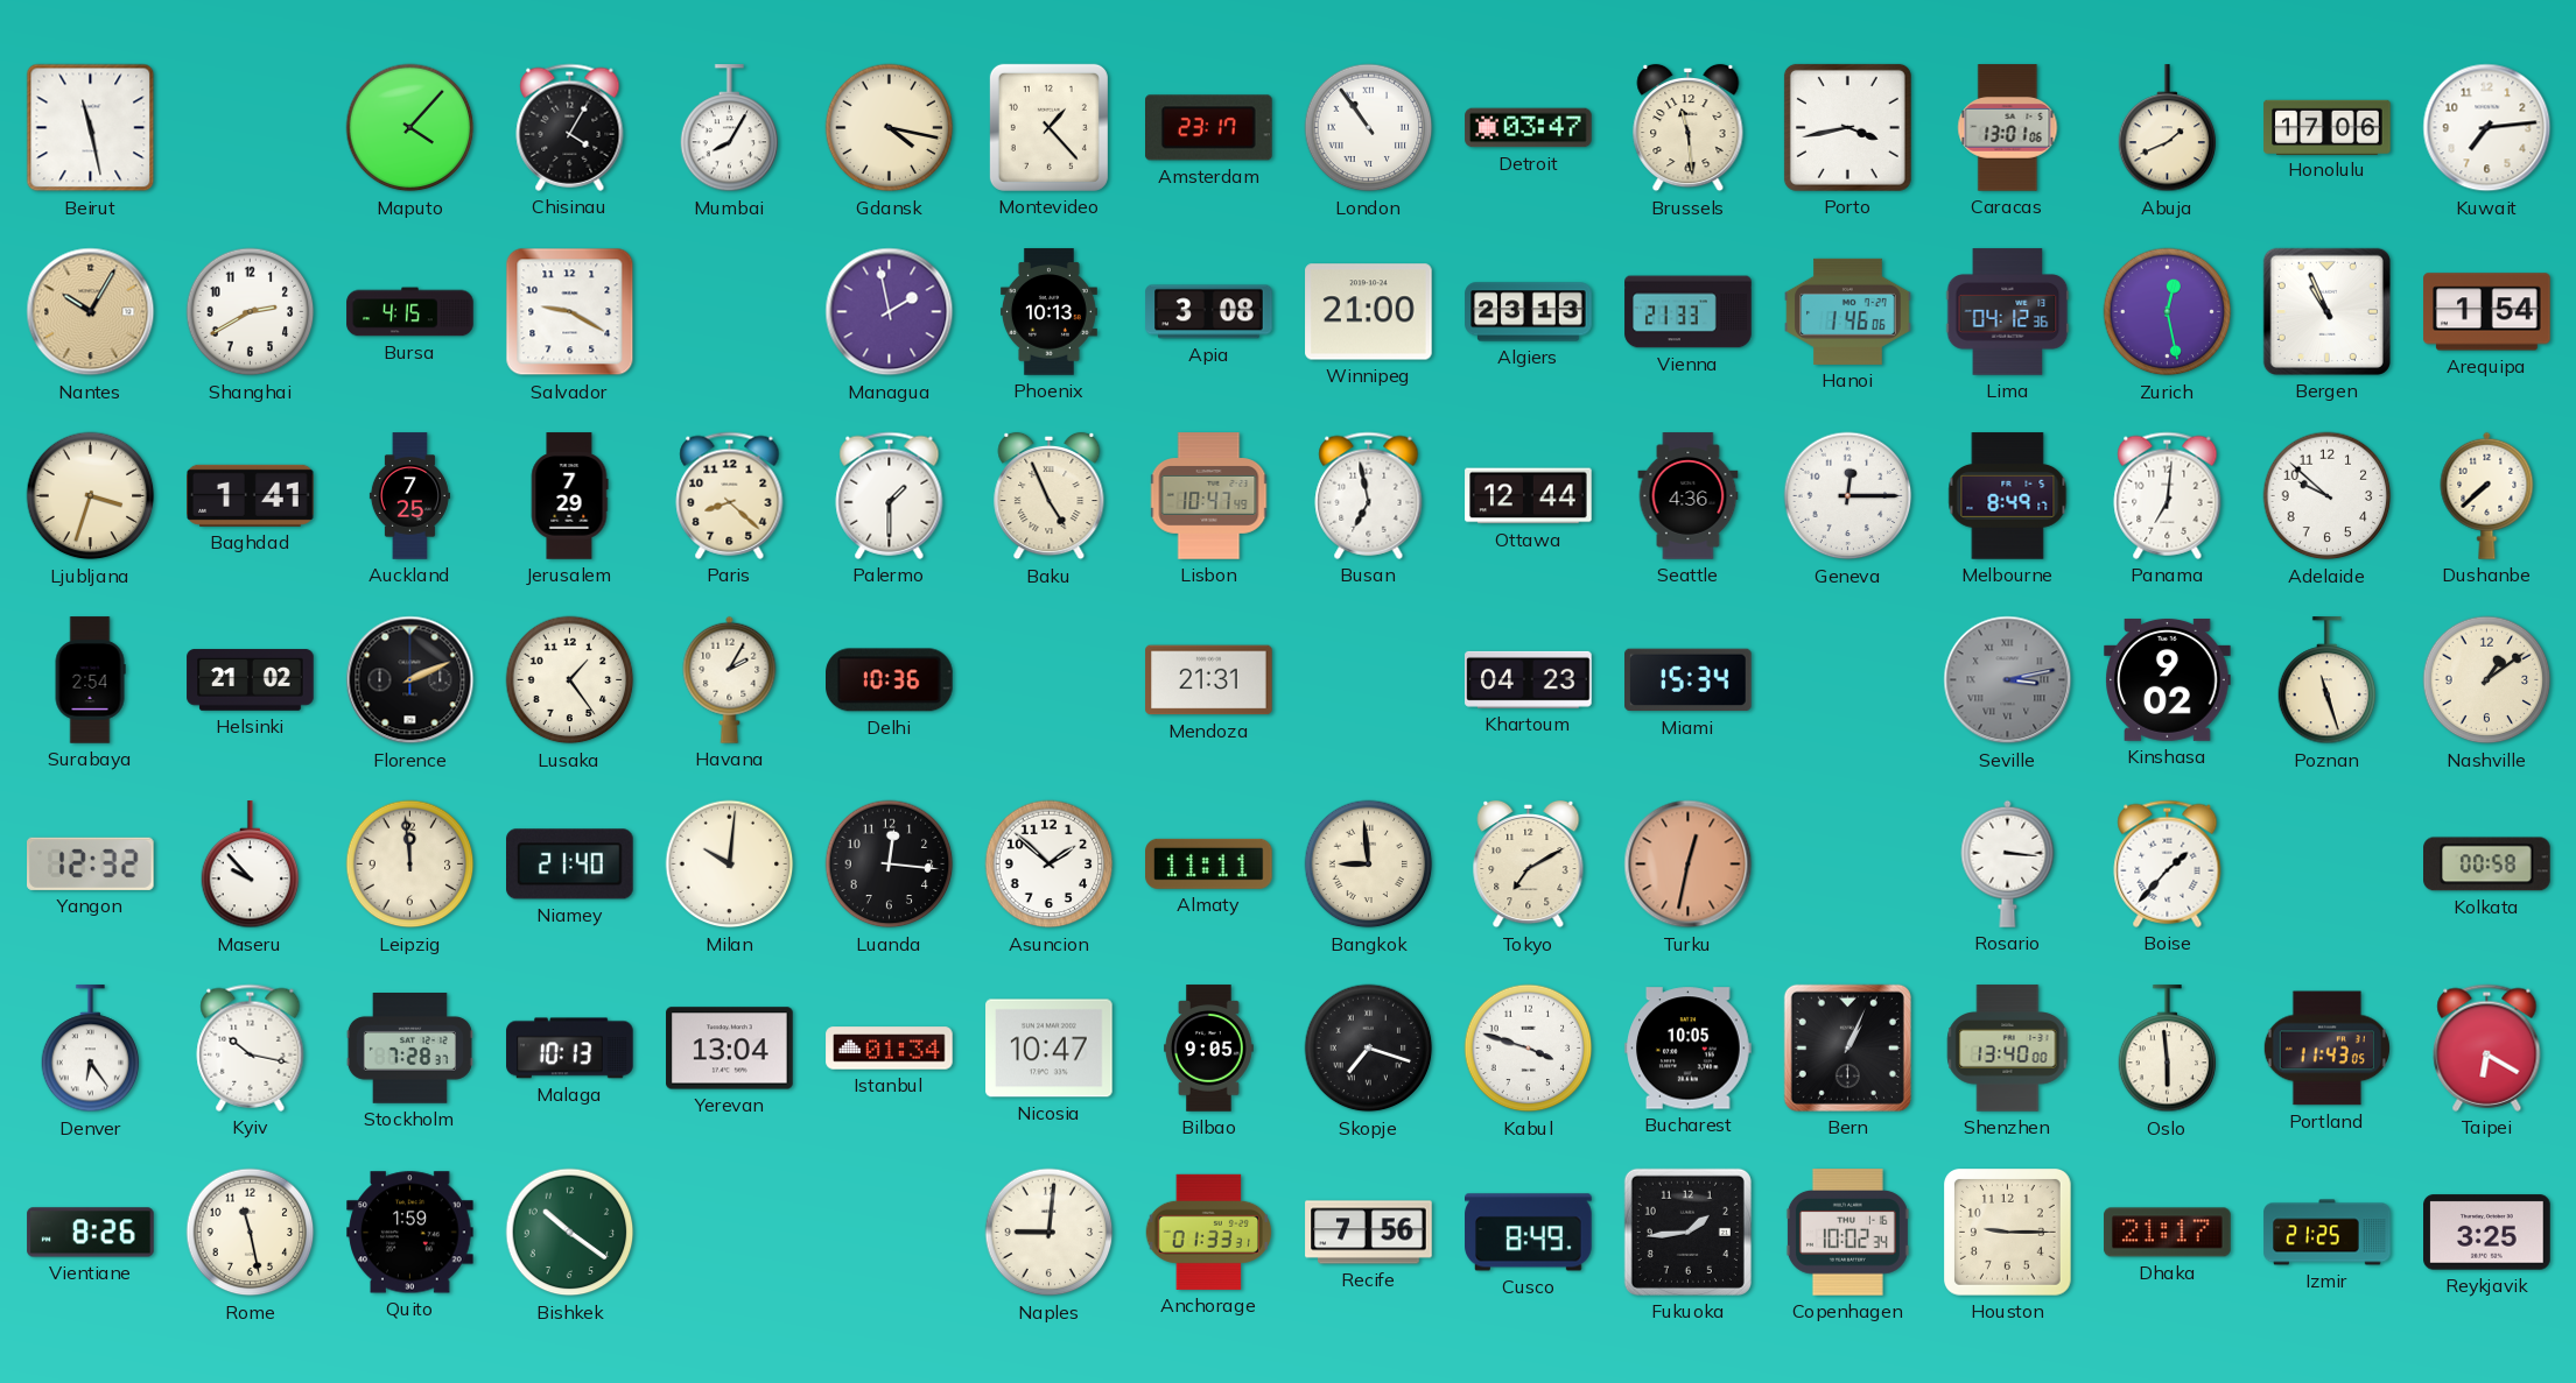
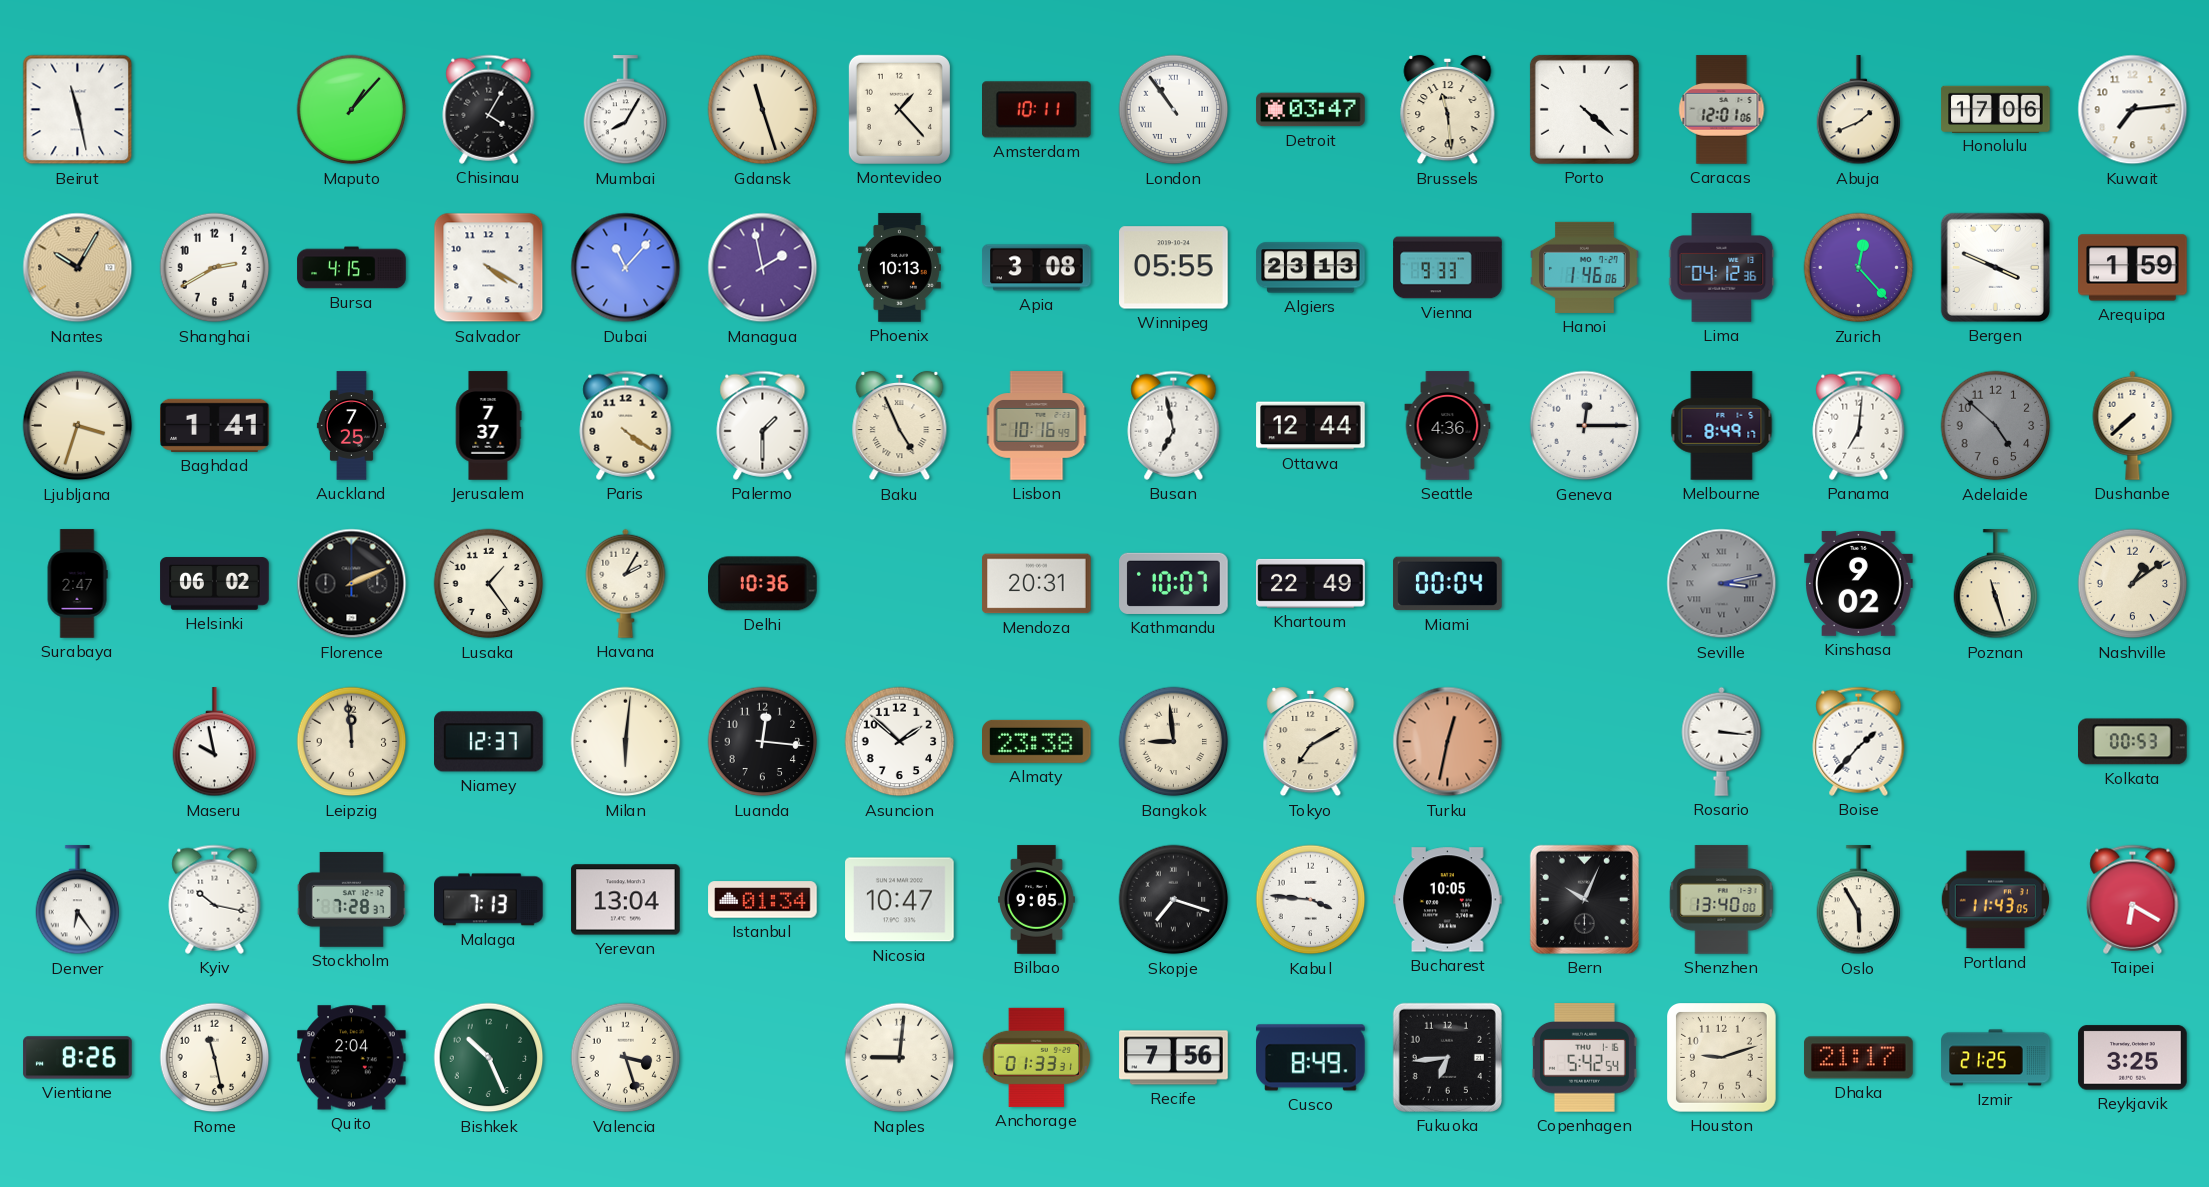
Maputo: 4:07 -> 1:07
Gdansk: 4:17 -> 11:27
Amsterdam: 23:17 -> 10:11
Porto: 3:43 -> 4:22
Caracas: 13:01 -> 12:01
Salvador: 9:20 -> 4:20
Dubai: none -> 11:07
Winnipeg: 21:00 -> 05:55
Vienna: 21:33 -> 9:33
Zurich: 12:28 -> 12:23
Bergen: 10:56 -> 3:49
Arequipa: 1:54 -> 1:59
Jerusalem: 7:29 -> 7:37
Paris: 8:22 -> 4:21
Lisbon: 10:47 -> 10:16
Adelaide: 9:52 -> 4:52
Adelaide dial: white -> grey
Surabaya: 2:54 -> 2:47
Helsinki: 21:02 -> 06:02
Mendoza: 21:31 -> 20:31
Kathmandu: none -> 10:07
Khartoum: 04:23 -> 22:49
Miami: 15:34 -> 00:04
Yangon: 12:32 -> none
Maseru: 9:53 -> 9:58
Niamey: 21:40 -> 12:37
Milan: 10:01 -> 6:01
Almaty: 11:11 -> 23:38
Kolkata: 00:58 -> 00:53
Malaga: 10:13 -> 7:13
Kabul: 3:48 -> 3:46
Bern: 1:04 -> 10:04
Oslo: 5:59 -> 5:55
Quito: 1:59 -> 2:04
Bishkek: 10:21 -> 10:26
Valencia: none -> 3:27
Fukuoka: 1:44 -> 6:44
Copenhagen: 10:02 -> 5:42
Houston: 9:15 -> 9:12
